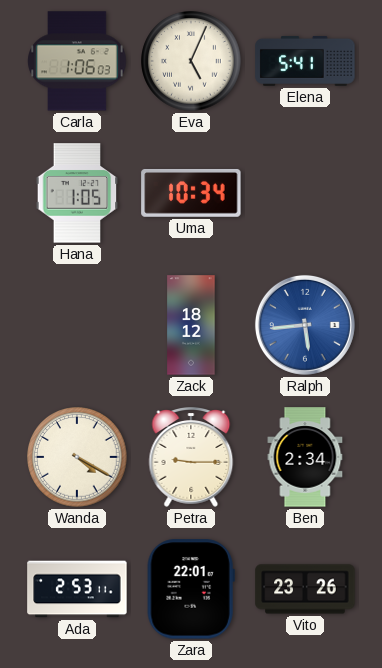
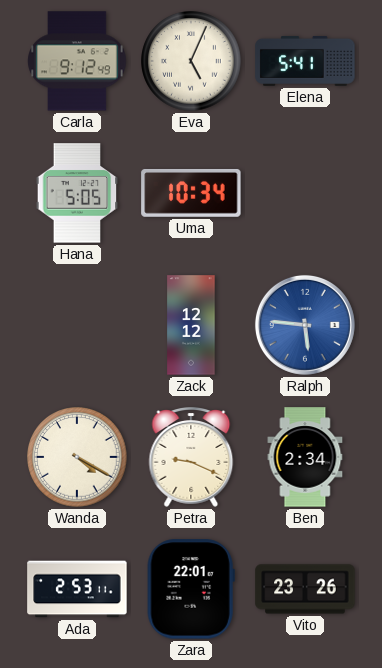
Carla: 1:06 -> 9:12
Hana: 1:05 -> 5:05
Zack: 18:12 -> 12:12
Ralph: 5:44 -> 5:46
Petra: 9:15 -> 9:19
